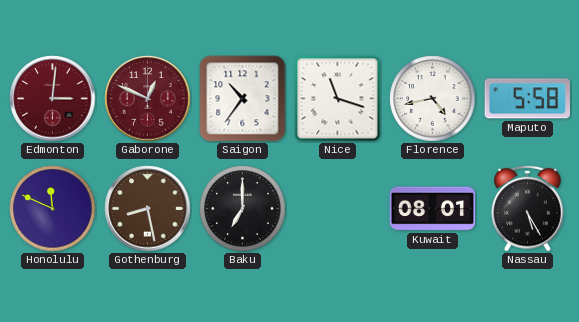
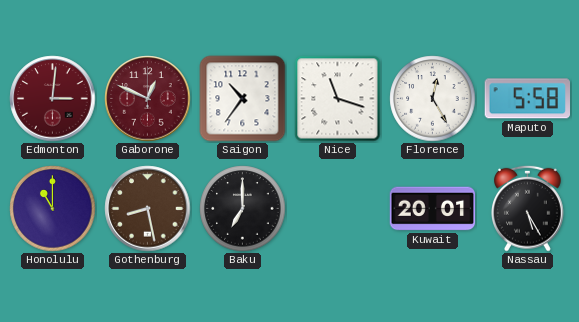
Florence: 4:43 -> 12:25
Honolulu: 11:49 -> 11:00
Kuwait: 08:01 -> 20:01
